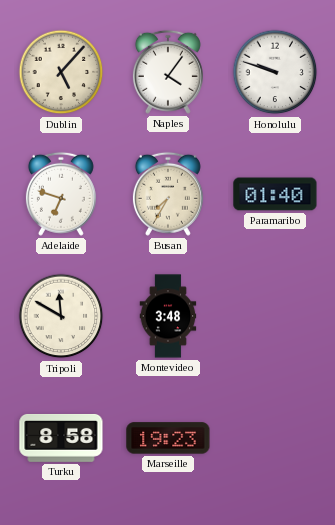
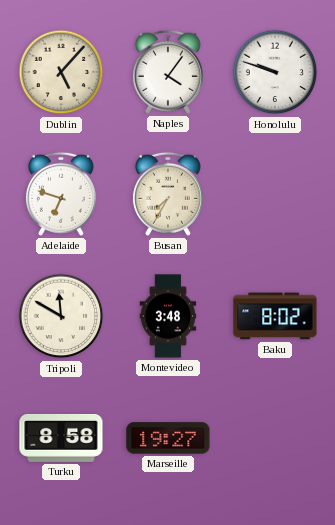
Paramaribo: 01:40 -> none
Baku: none -> 8:02
Marseille: 19:23 -> 19:27
